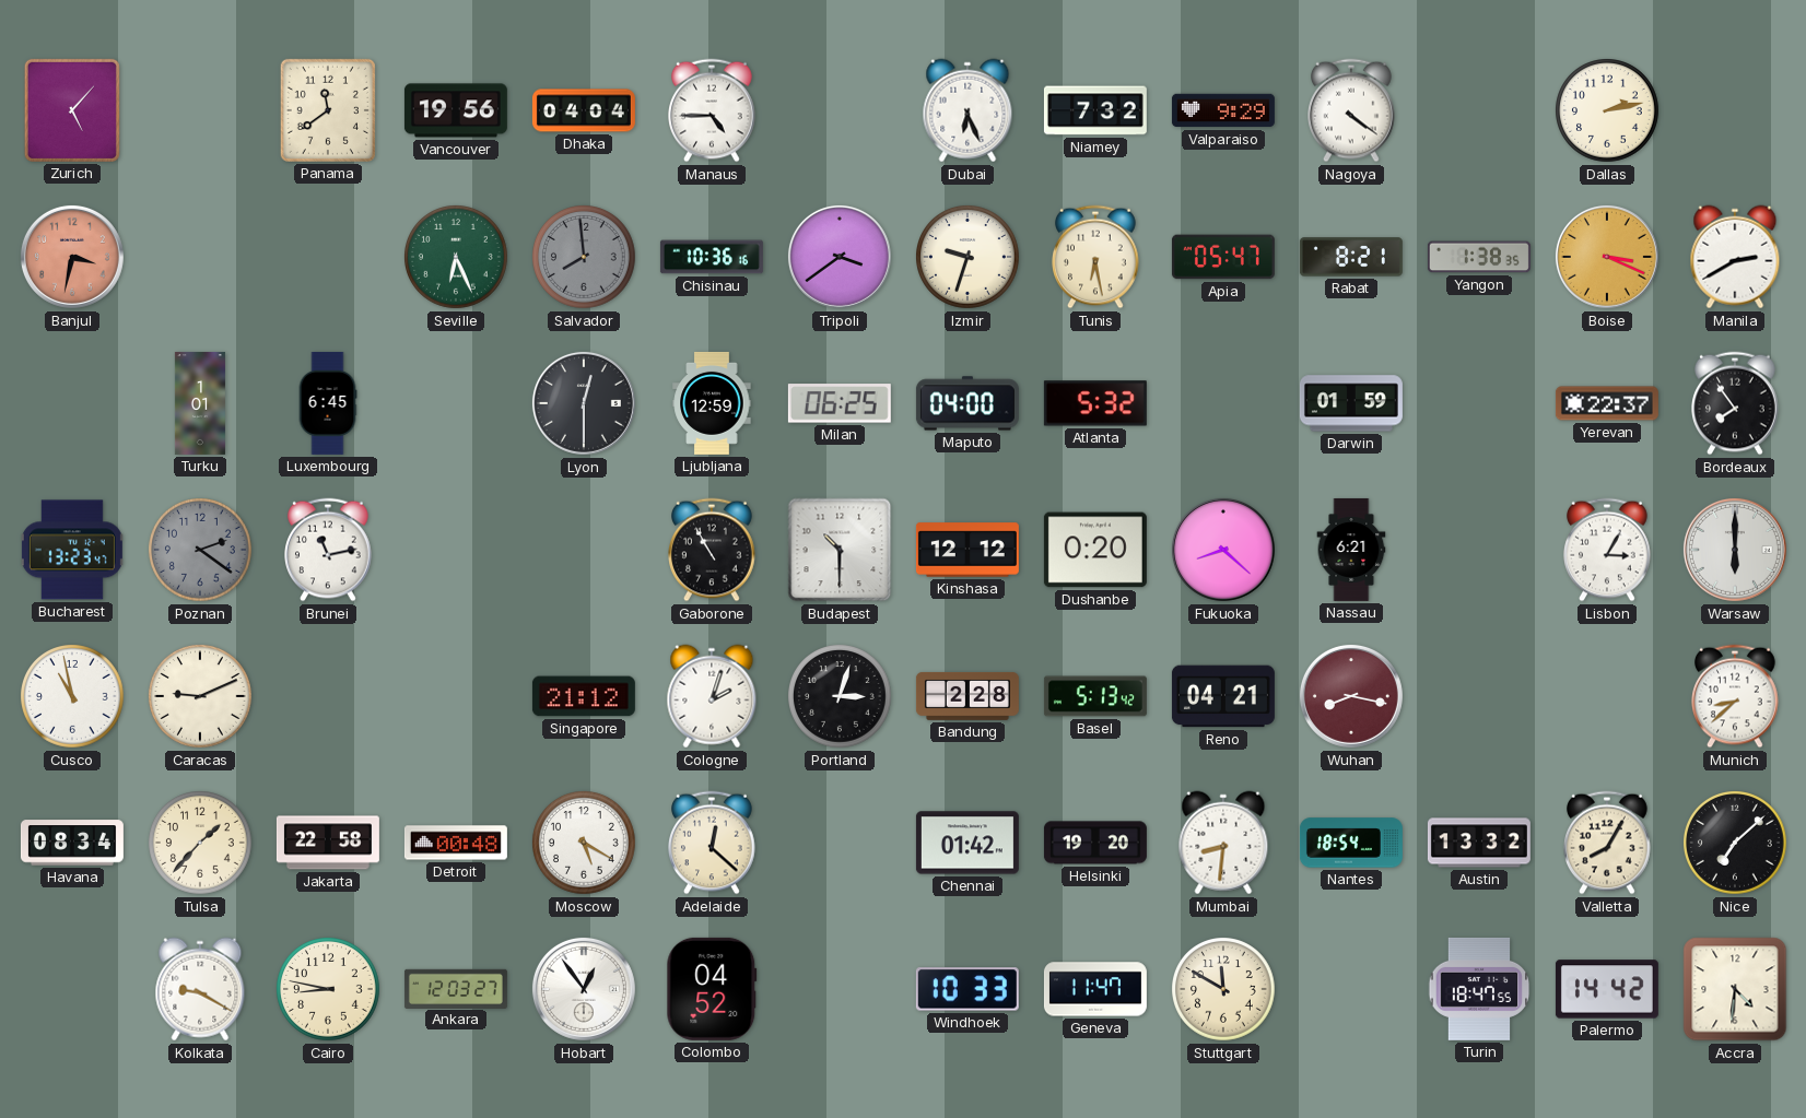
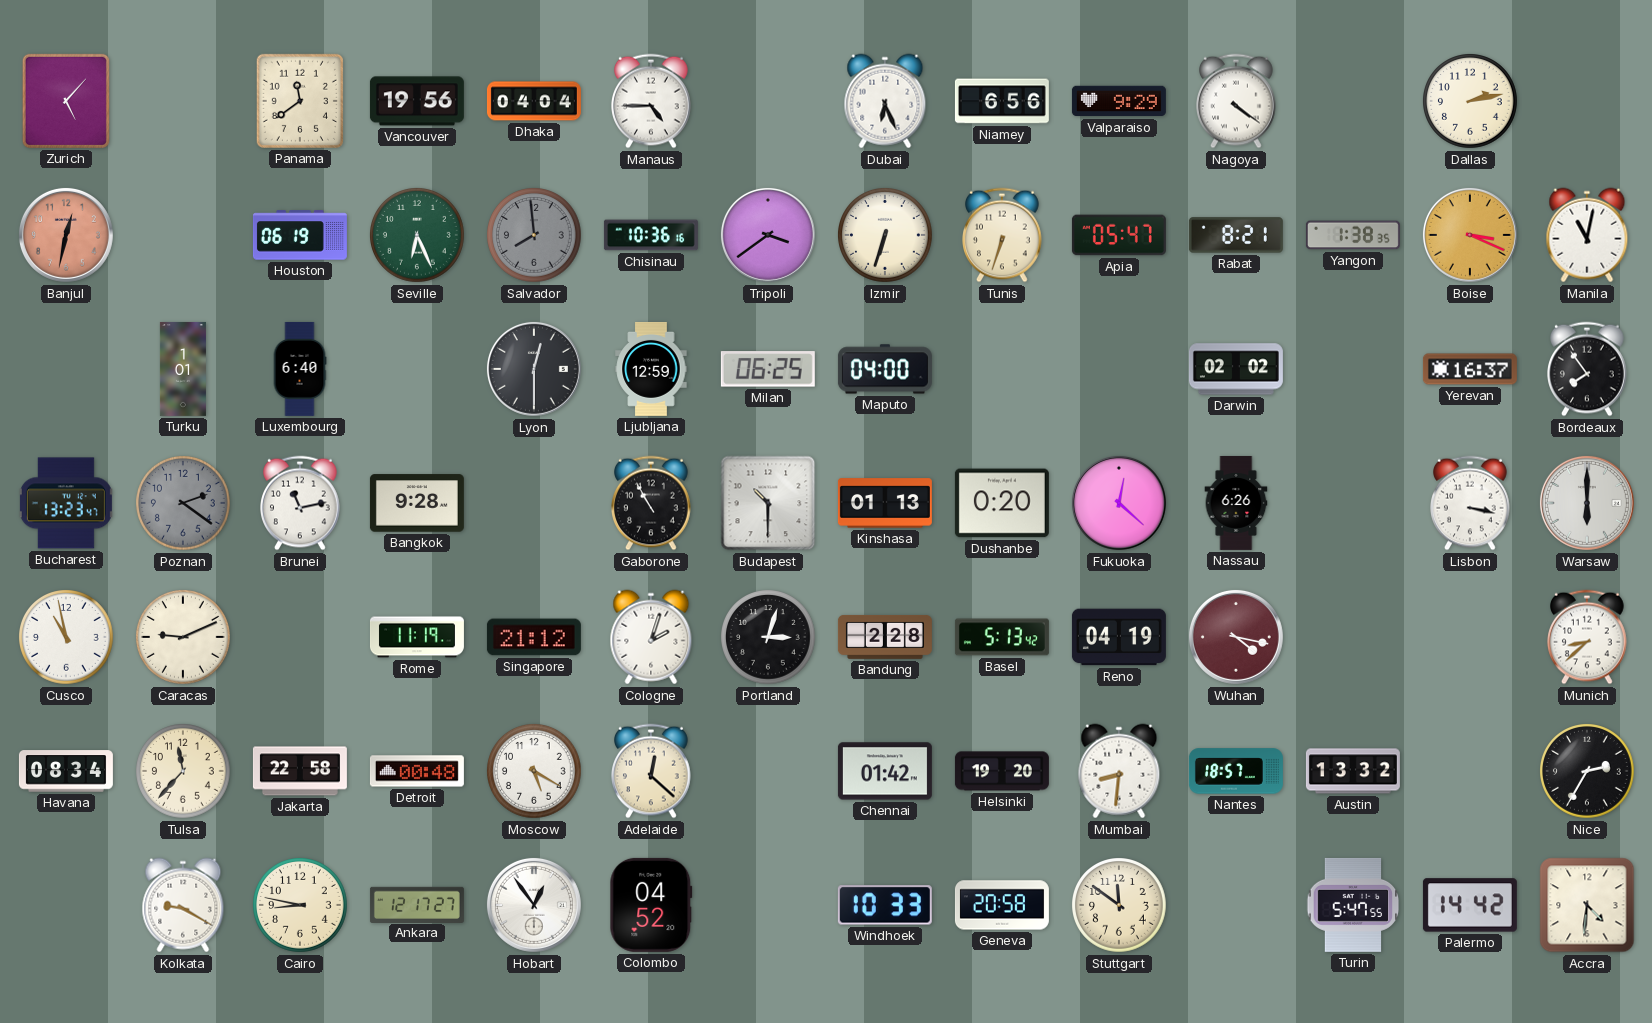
Niamey: 7:32 -> 6:56
Banjul: 3:32 -> 12:32
Houston: none -> 06:19
Izmir: 9:33 -> 6:33
Tunis: 6:28 -> 6:33
Manila: 2:40 -> 11:02
Luxembourg: 6:45 -> 6:40
Atlanta: 5:32 -> none
Darwin: 01:59 -> 02:02
Yerevan: 22:37 -> 16:37
Bangkok: none -> 9:28
Kinshasa: 12:12 -> 01:13
Fukuoka: 8:22 -> 12:22
Nassau: 6:21 -> 6:26
Lisbon: 3:05 -> 3:17
Rome: none -> 11:19
Reno: 04:21 -> 04:19
Wuhan: 8:17 -> 4:17
Tulsa: 1:37 -> 11:37
Nantes: 18:54 -> 18:57
Valletta: 8:05 -> none
Nice: 7:08 -> 2:35
Ankara: 12:03 -> 12:17
Geneva: 11:47 -> 20:58
Stuttgart: 11:50 -> 11:51
Turin: 18:47 -> 5:47
